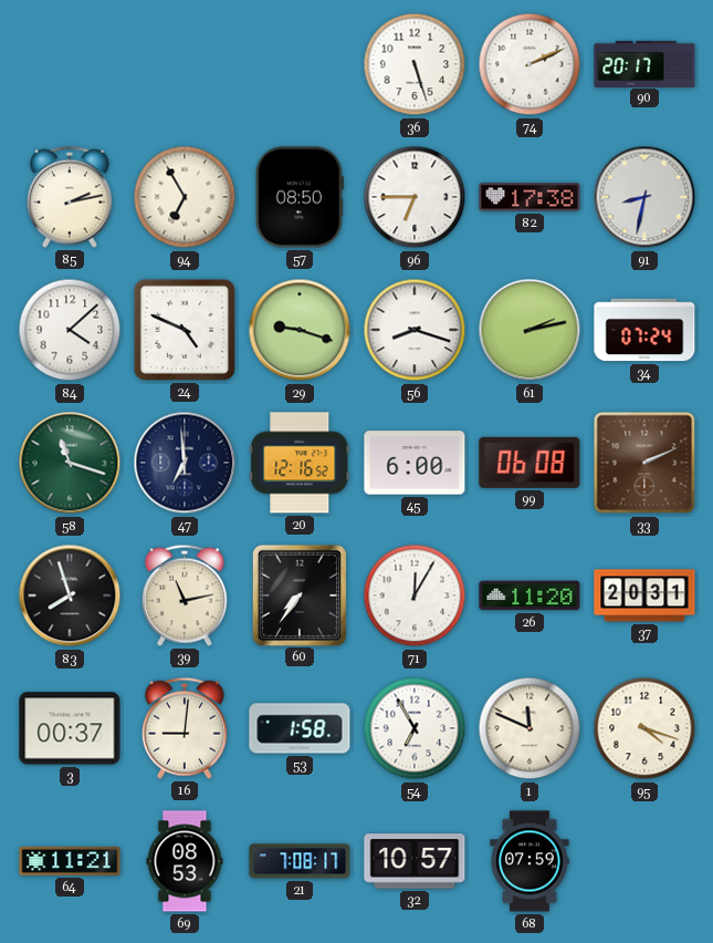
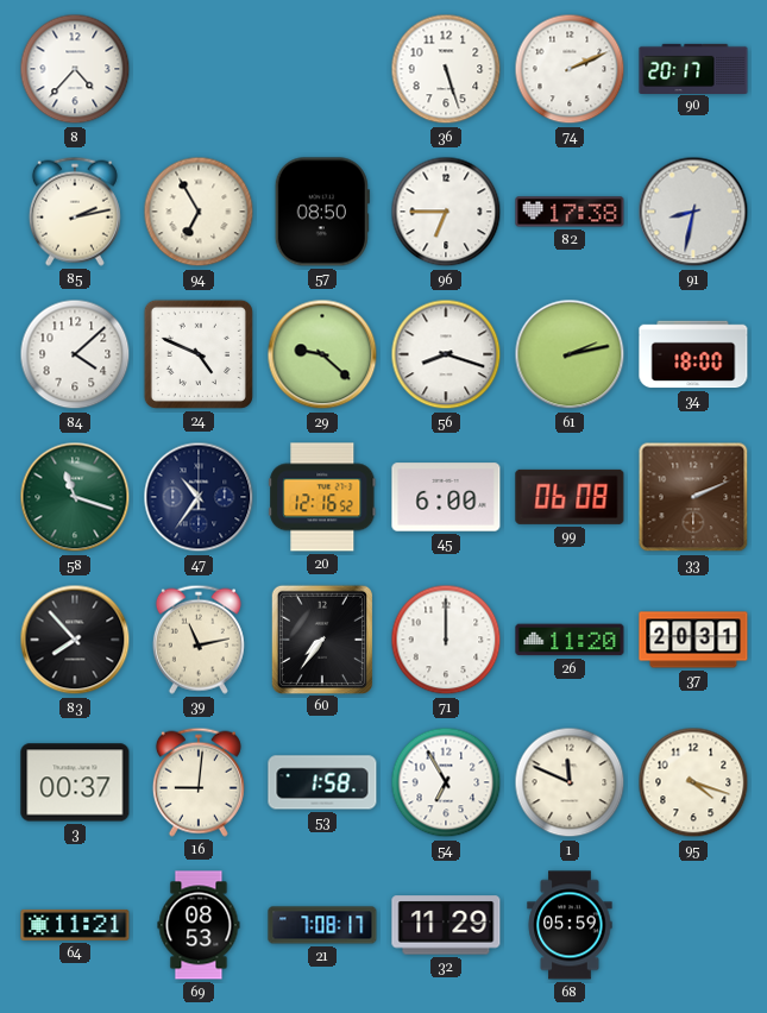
8: none -> 4:37
29: 9:18 -> 9:22
34: 07:24 -> 18:00
47: 6:59 -> 10:36
83: 7:57 -> 7:53
71: 12:05 -> 12:00
32: 10:57 -> 11:29
68: 07:59 -> 05:59
